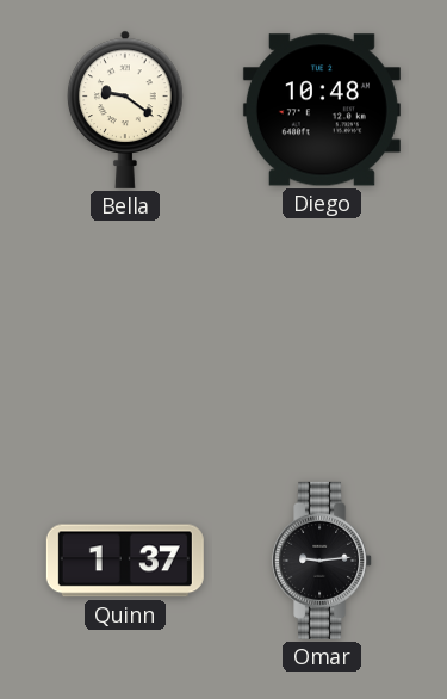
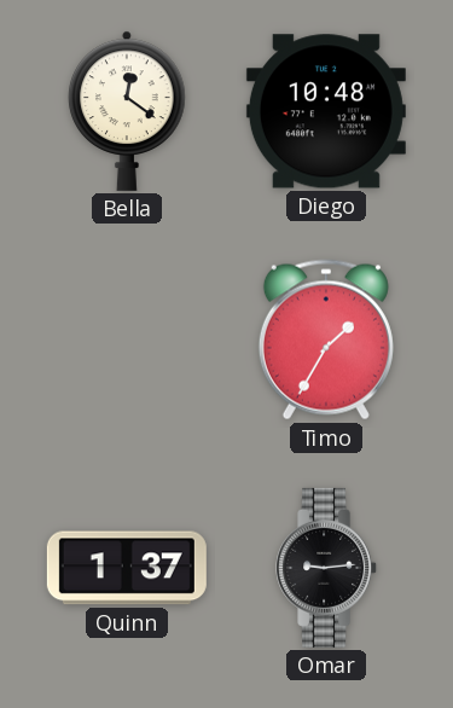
Bella: 9:21 -> 12:21
Timo: none -> 1:35
